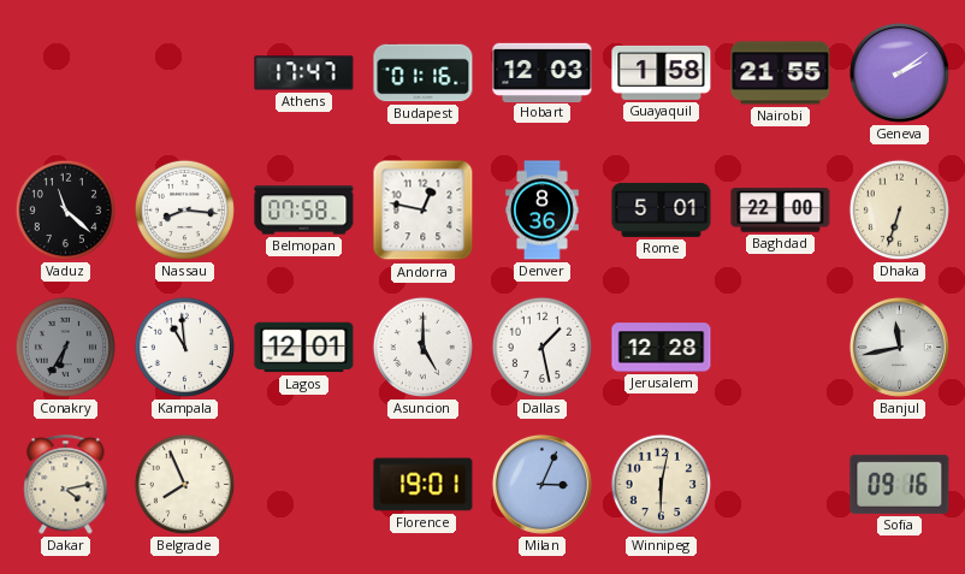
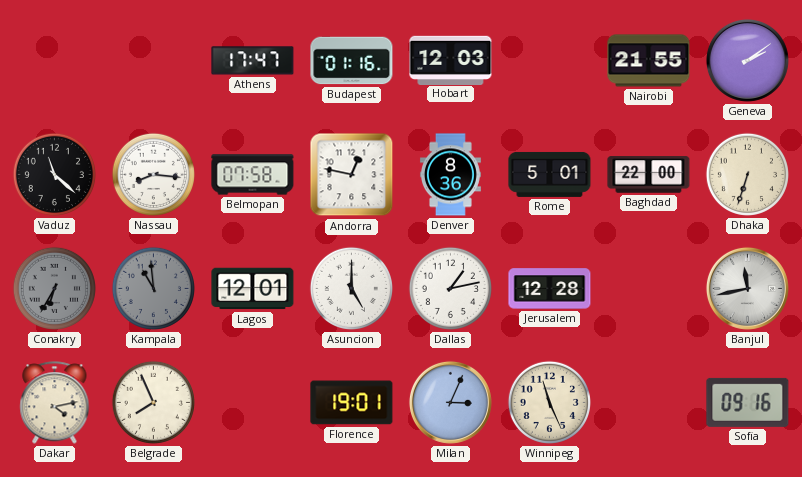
Guayaquil: 1:58 -> none
Kampala dial: white -> grey
Dallas: 1:28 -> 1:13
Winnipeg: 6:02 -> 11:26
